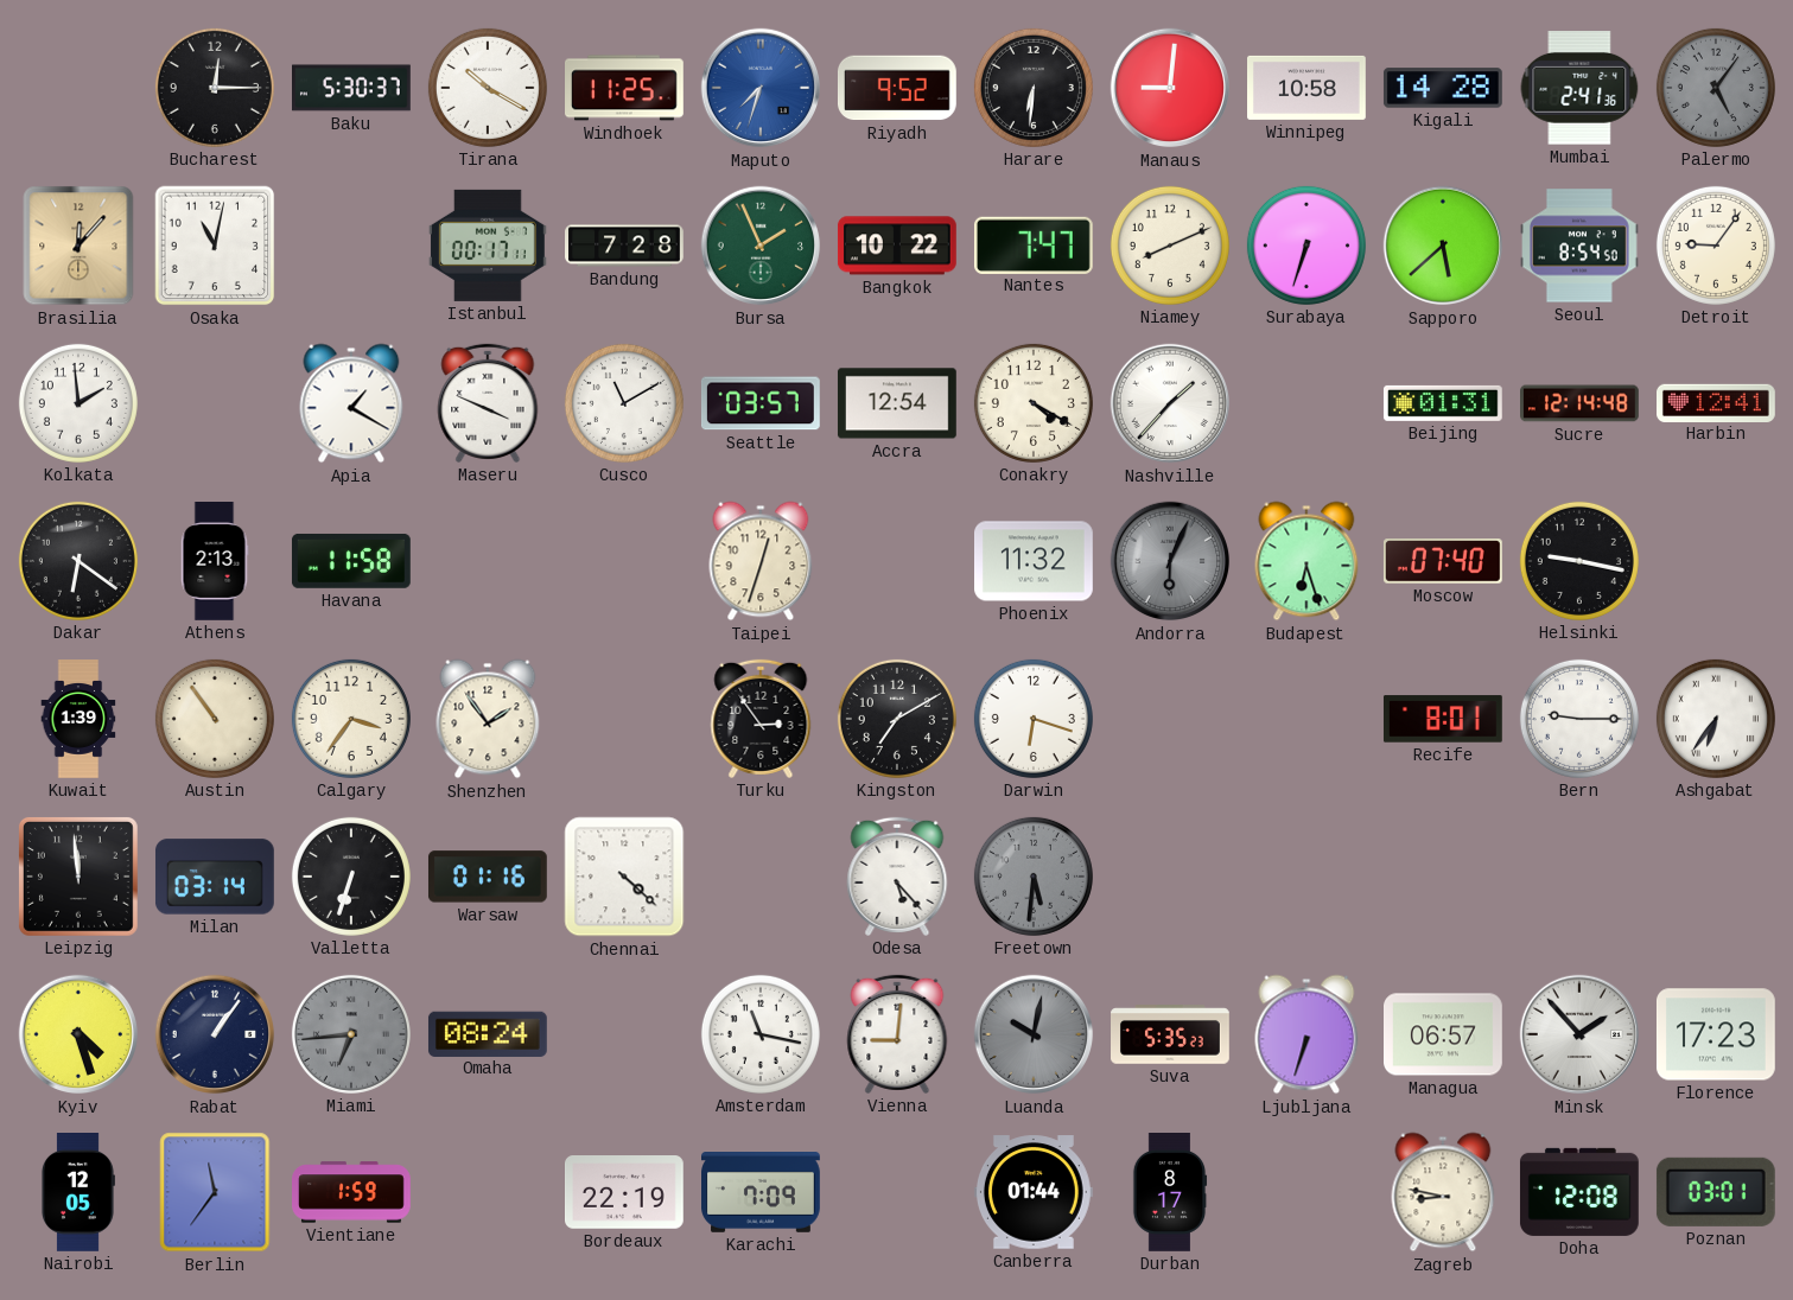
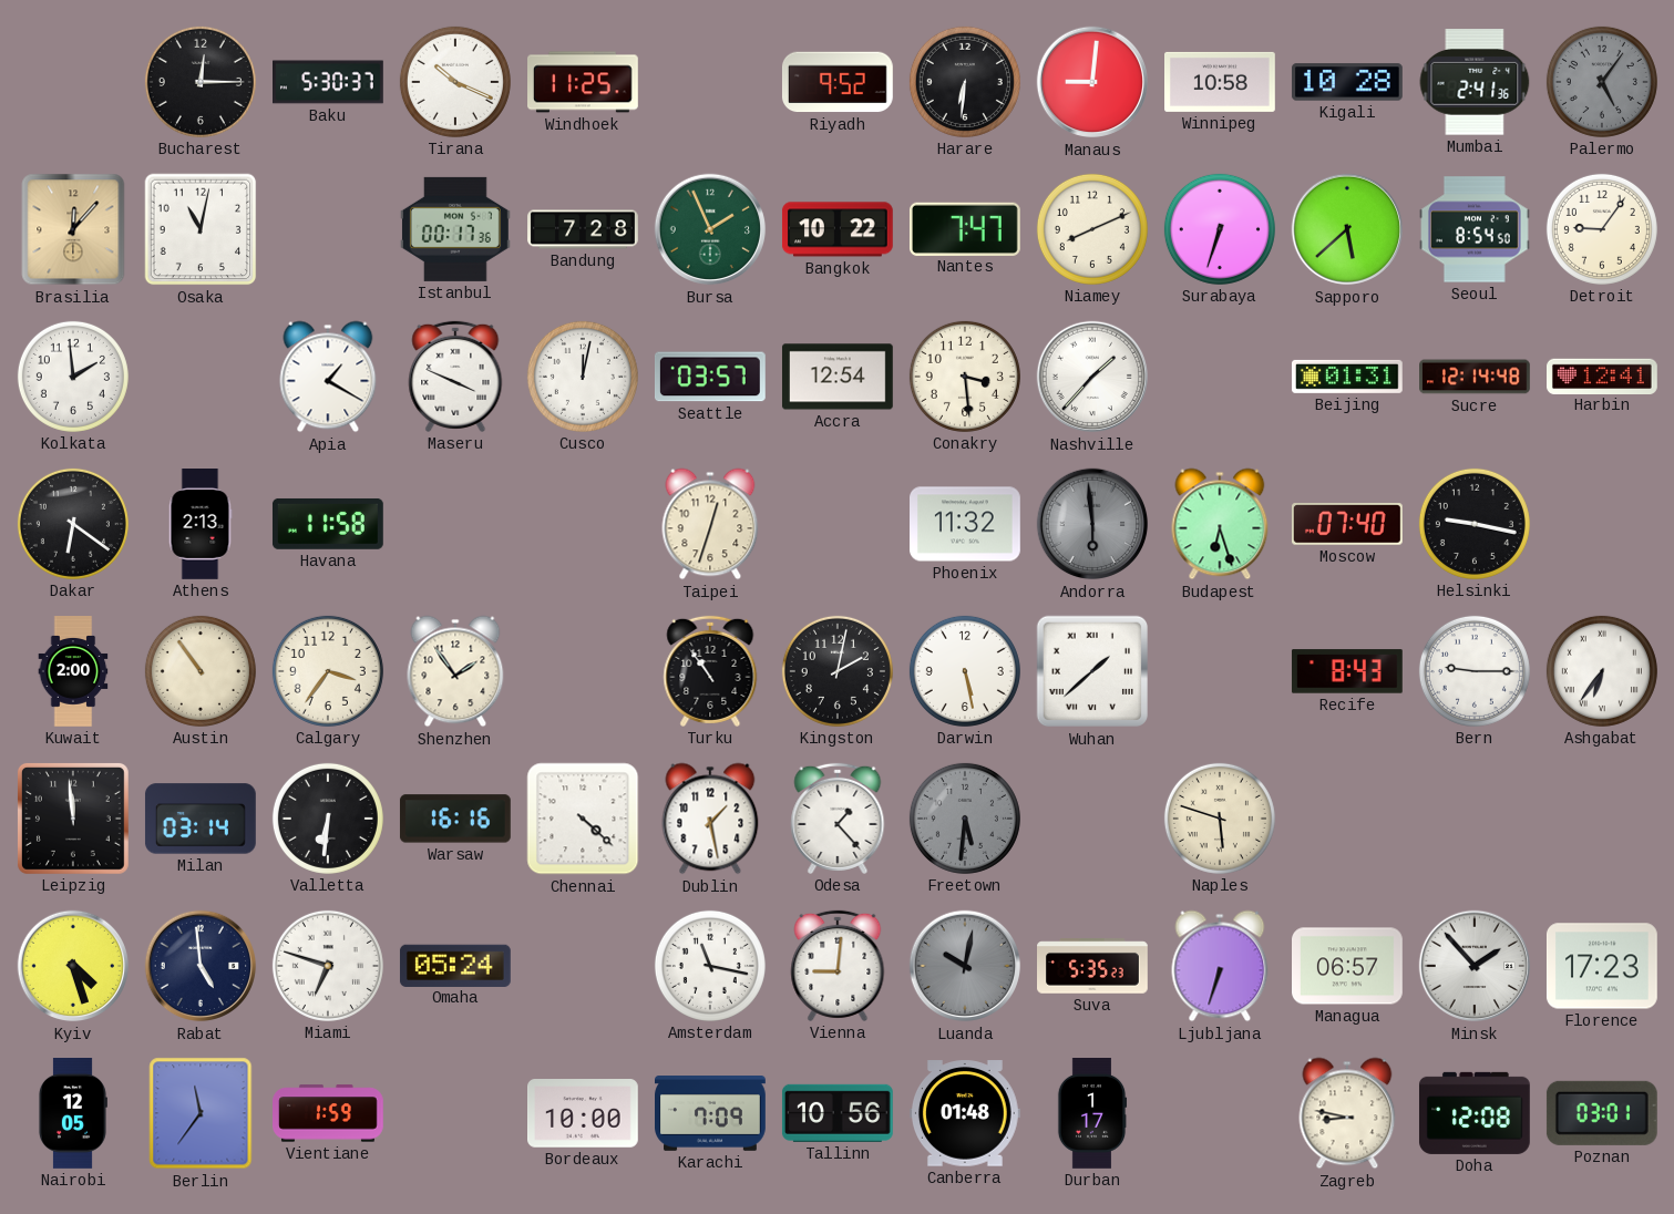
Tirana: 10:20 -> 10:19
Maputo: 7:33 -> none
Kigali: 14:28 -> 10:28
Istanbul: 00:17:11 -> 00:17:36
Cusco: 11:10 -> 12:02
Conakry: 4:20 -> 3:29
Andorra: 6:04 -> 5:59
Kuwait: 1:39 -> 2:00
Turku: 2:54 -> 10:54
Kingston: 7:10 -> 2:02
Darwin: 6:18 -> 5:28
Wuhan: none -> 1:38
Recife: 8:01 -> 8:43
Valletta: 6:33 -> 6:31
Warsaw: 01:16 -> 16:16
Dublin: none -> 1:28
Odesa: 5:23 -> 1:23
Naples: none -> 5:48
Rabat: 1:06 -> 4:59
Miami: 6:44 -> 6:48
Miami dial: grey -> white
Omaha: 08:24 -> 05:24
Bordeaux: 22:19 -> 10:00
Tallinn: none -> 10:56
Canberra: 01:44 -> 01:48
Durban: 8:17 -> 1:17
